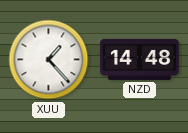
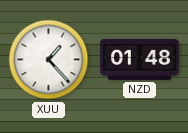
NZD: 14:48 -> 01:48
